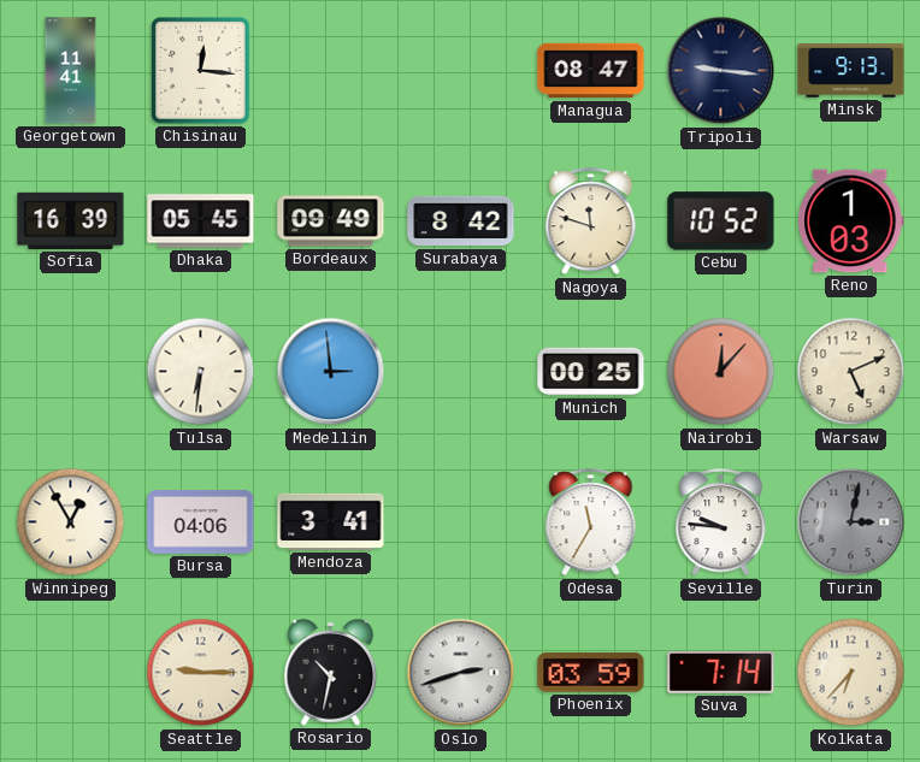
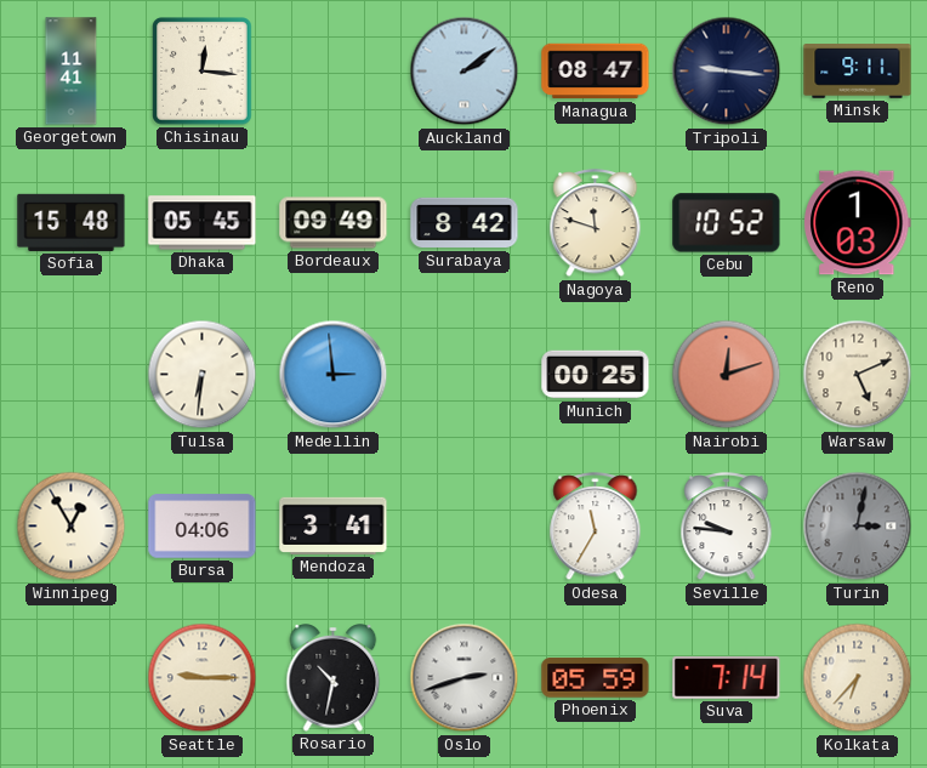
Auckland: none -> 2:09
Minsk: 9:13 -> 9:11
Sofia: 16:39 -> 15:48
Nairobi: 12:07 -> 12:12
Phoenix: 03:59 -> 05:59
